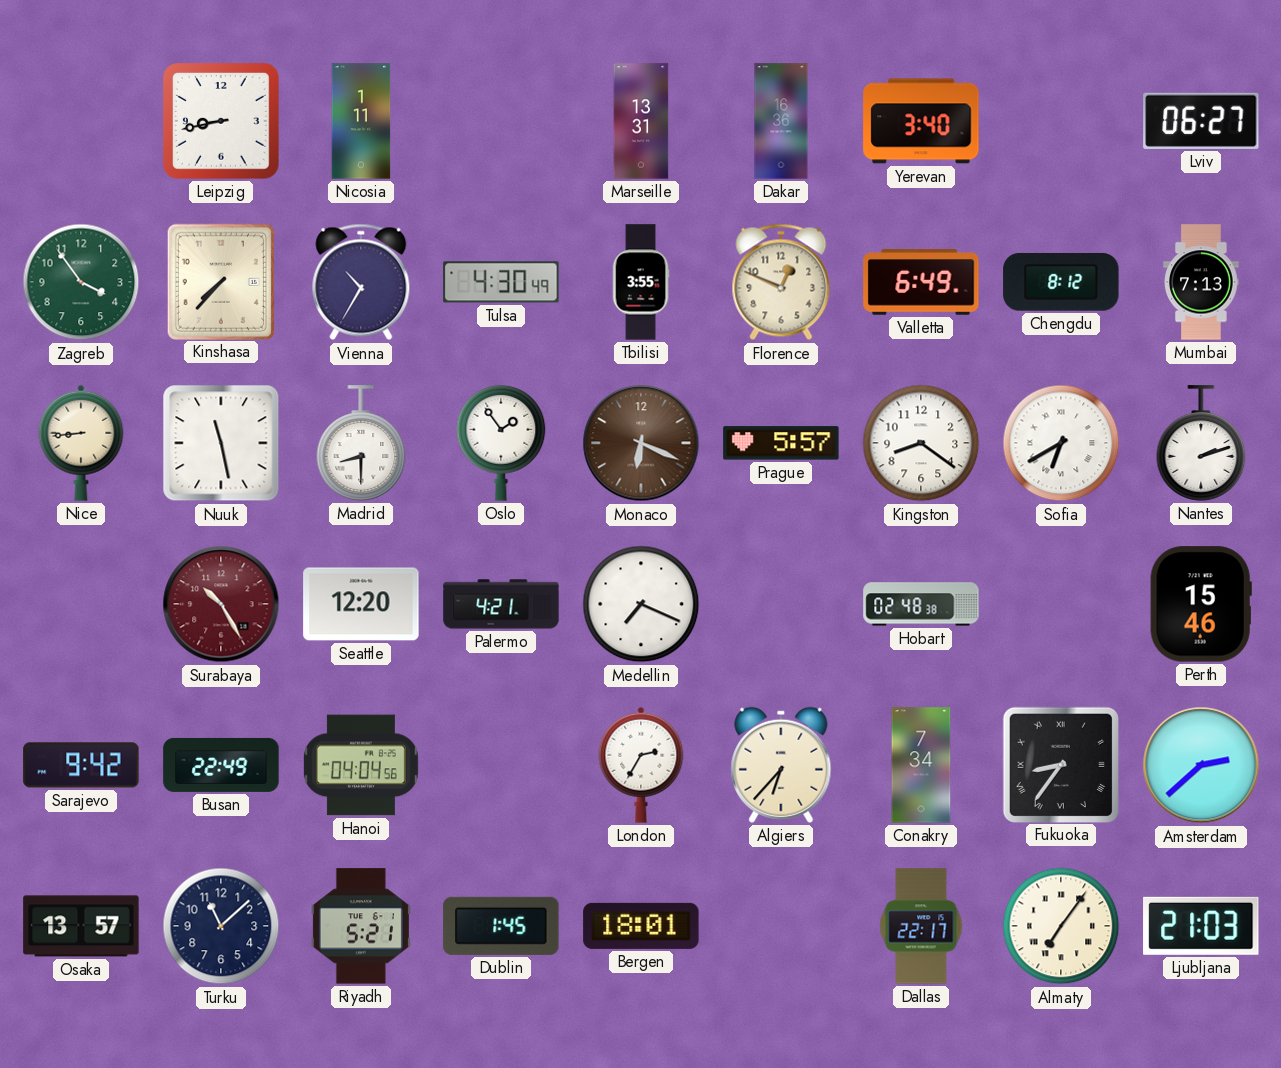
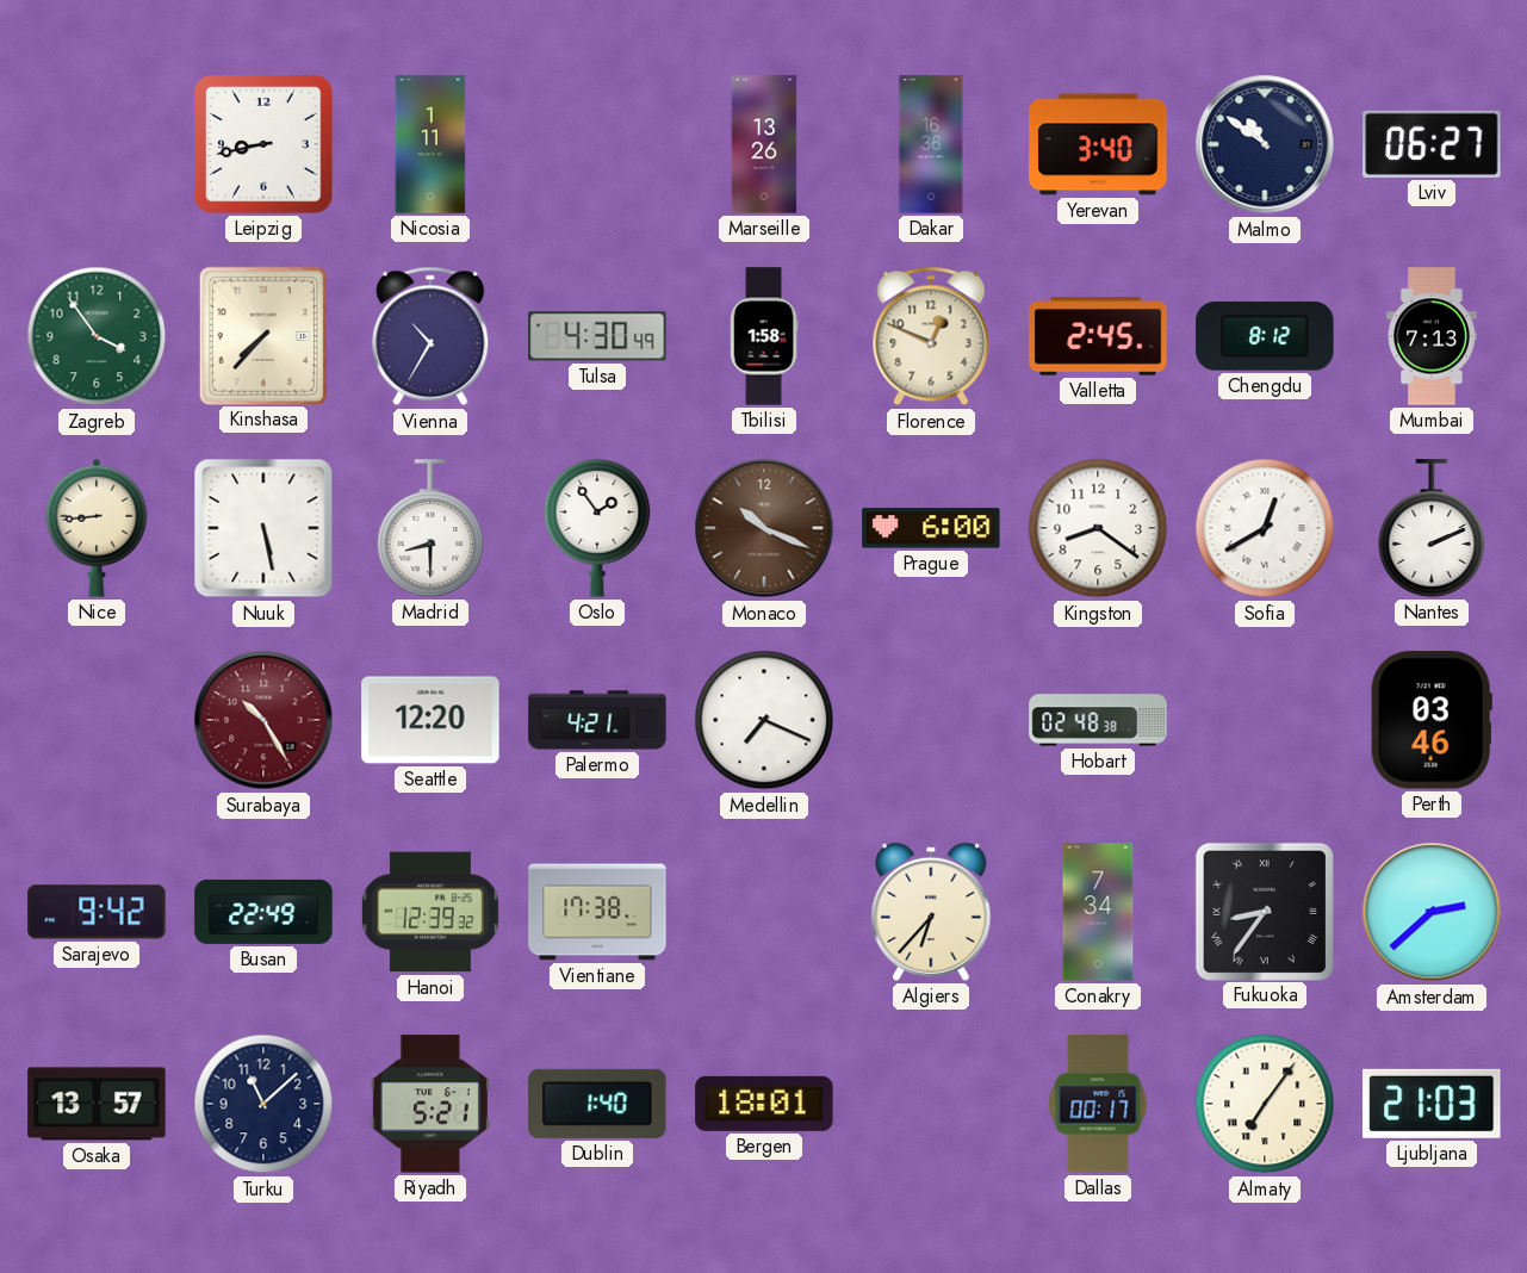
Marseille: 13:31 -> 13:26
Malmo: none -> 10:51
Tbilisi: 3:55 -> 1:58
Valletta: 6:49 -> 2:45
Nuuk: 11:28 -> 5:28
Monaco: 6:19 -> 10:19
Prague: 5:57 -> 6:00
Sofia: 6:40 -> 12:40
Nantes: 2:12 -> 2:11
Perth: 15:46 -> 03:46
Hanoi: 04:04 -> 12:39
Vientiane: none -> 17:38
London: 2:35 -> none
Dublin: 1:45 -> 1:40
Dallas: 22:17 -> 00:17
